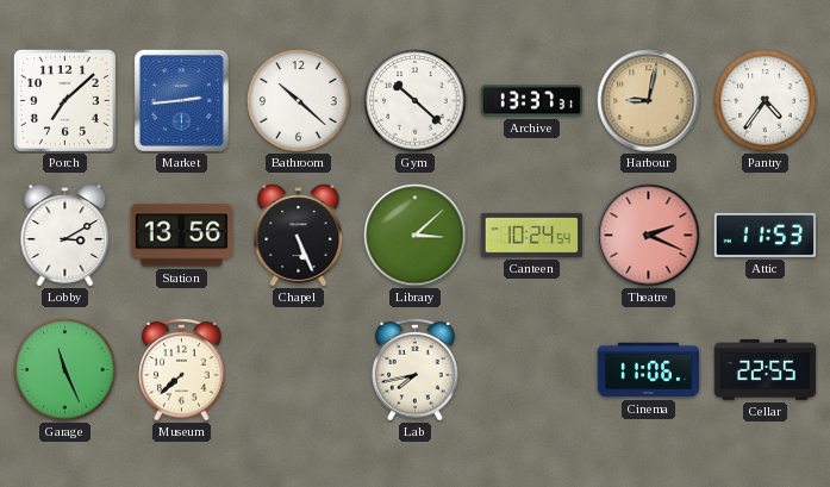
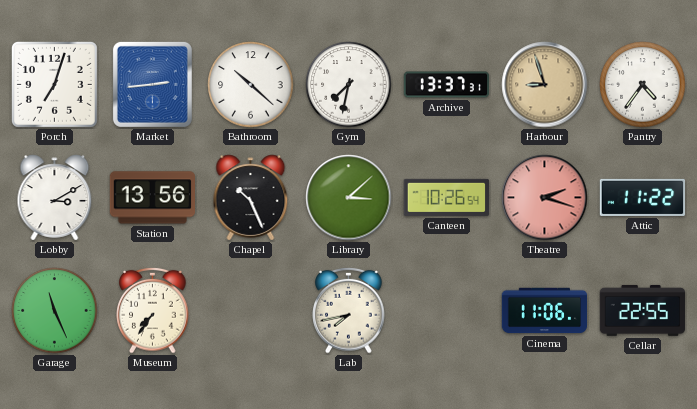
Porch: 7:08 -> 7:03
Gym: 10:22 -> 7:32
Harbour: 9:02 -> 8:57
Chapel: 5:26 -> 10:26
Canteen: 10:24 -> 10:26
Theatre: 2:19 -> 2:18
Attic: 11:53 -> 11:22
Museum: 7:38 -> 7:36
